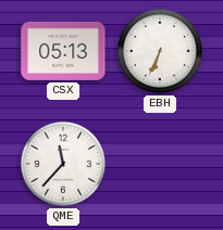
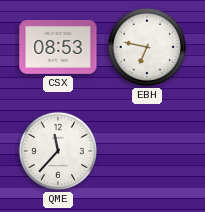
CSX: 05:13 -> 08:53
EBH: 6:34 -> 6:47
